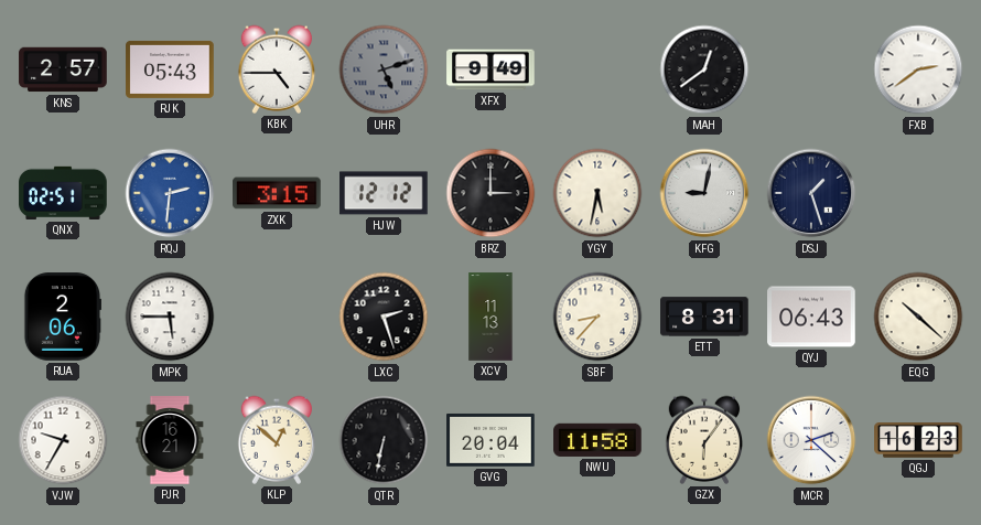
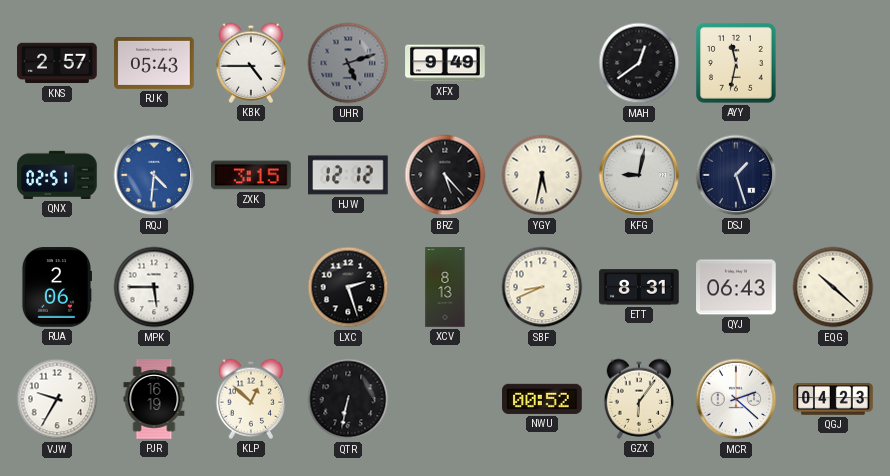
AYY: none -> 11:32
FXB: 2:39 -> none
RQJ: 2:31 -> 4:31
BRZ: 3:00 -> 5:23
XCV: 11:13 -> 8:13
SBF: 8:37 -> 8:41
PJR: 16:21 -> 16:19
GVG: 20:04 -> none
NWU: 11:58 -> 00:52
QGJ: 16:23 -> 04:23
